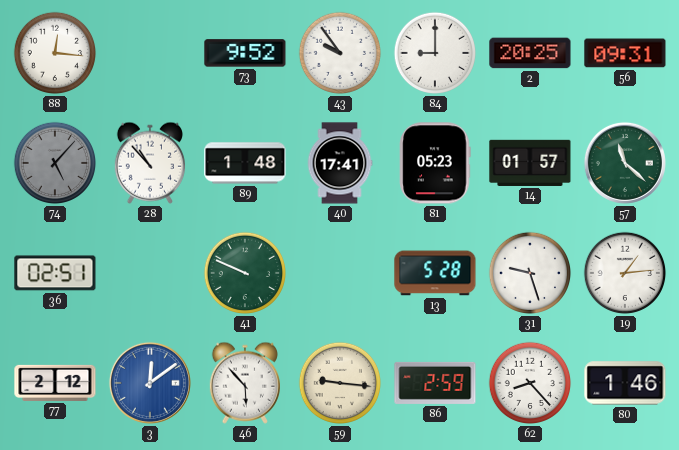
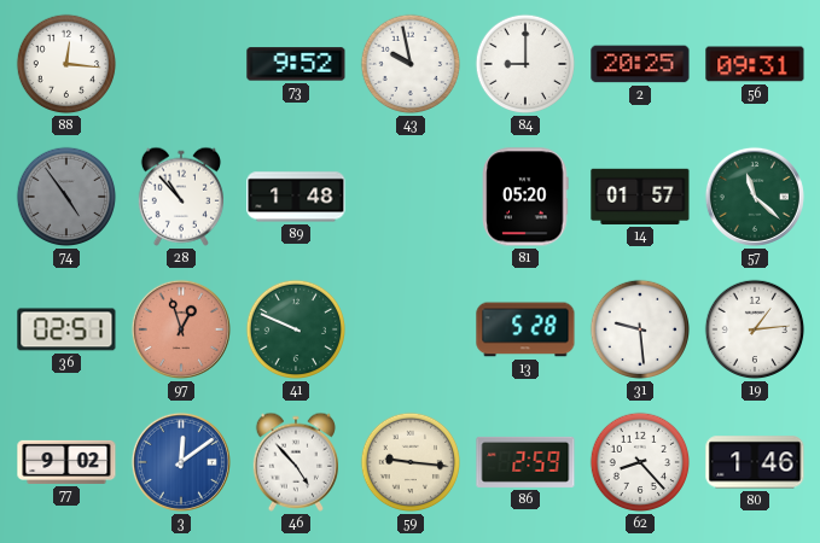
43: 9:54 -> 9:58
74: 5:07 -> 4:54
40: 17:41 -> none
81: 05:23 -> 05:20
97: none -> 12:57
31: 9:27 -> 9:29
77: 2:12 -> 9:02
46: 5:53 -> 4:53
